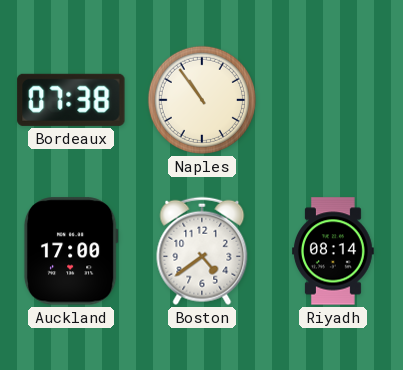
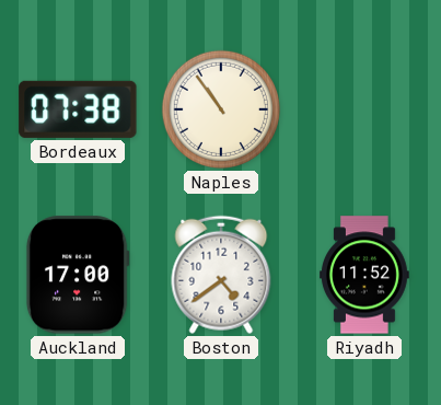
Riyadh: 08:14 -> 11:52
